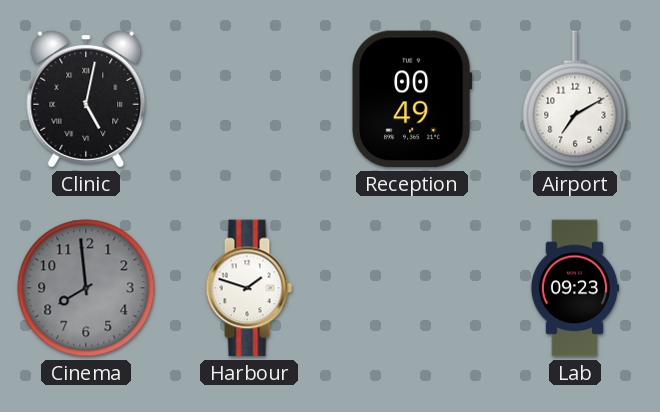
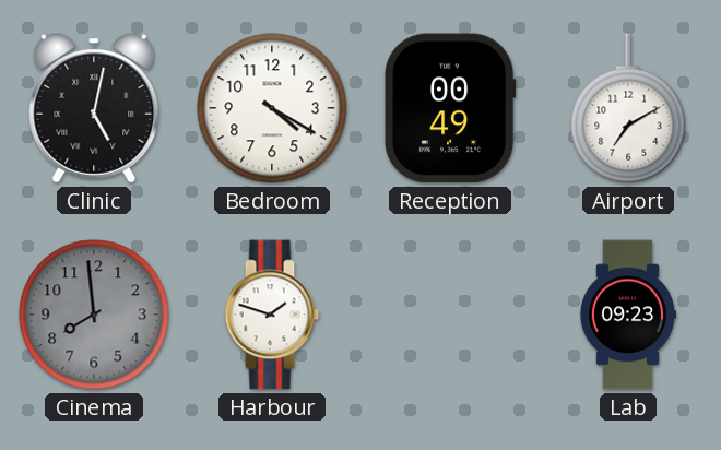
Bedroom: none -> 4:20
